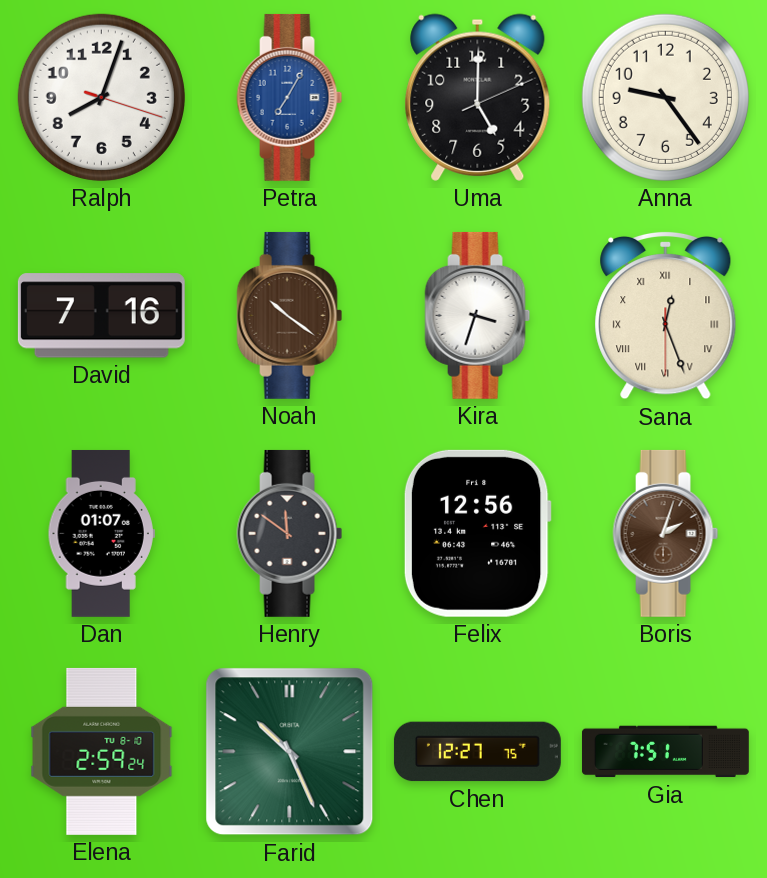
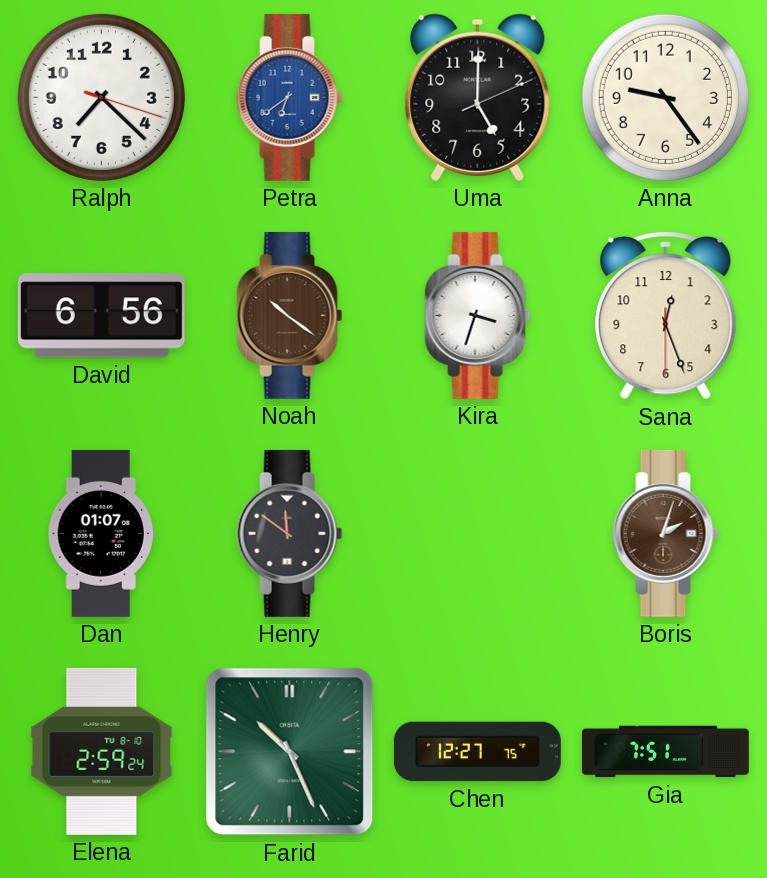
Ralph: 8:03 -> 7:22
Petra: 7:05 -> 6:39
David: 7:16 -> 6:56
Sana numerals: Roman -> Arabic
Felix: 12:56 -> none
